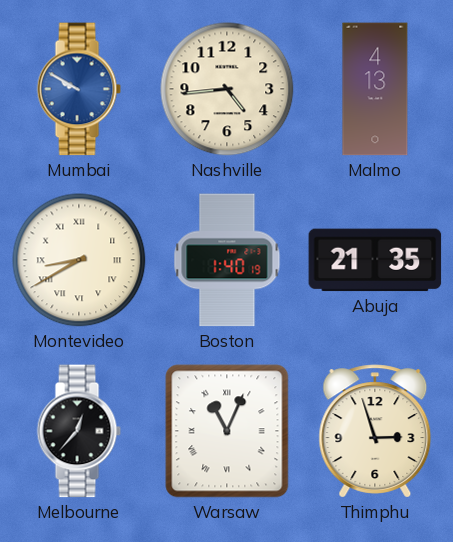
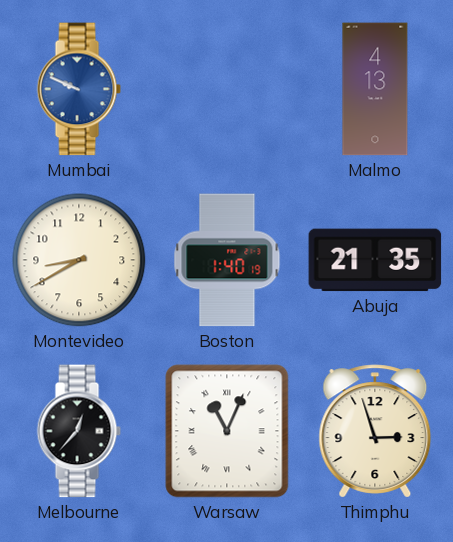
Mumbai: 9:50 -> 9:49
Nashville: 4:44 -> none
Montevideo numerals: Roman -> Arabic
